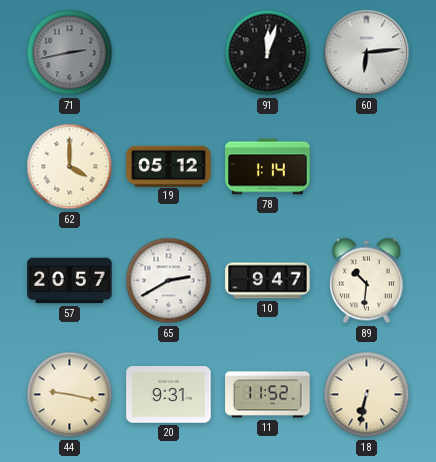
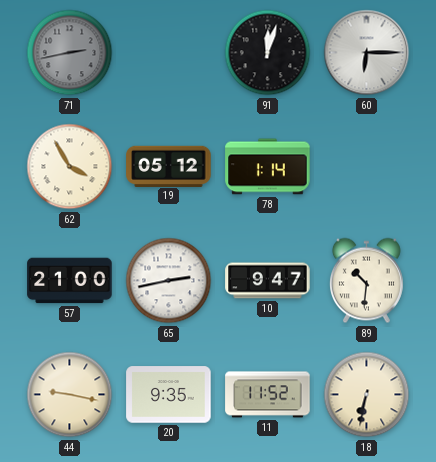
60: 6:14 -> 6:15
62: 4:00 -> 3:55
57: 20:57 -> 21:00
65: 2:40 -> 2:43
20: 9:31 -> 9:35
